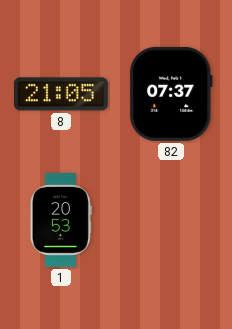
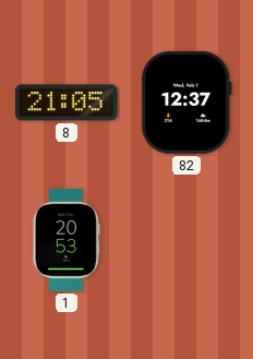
82: 07:37 -> 12:37
